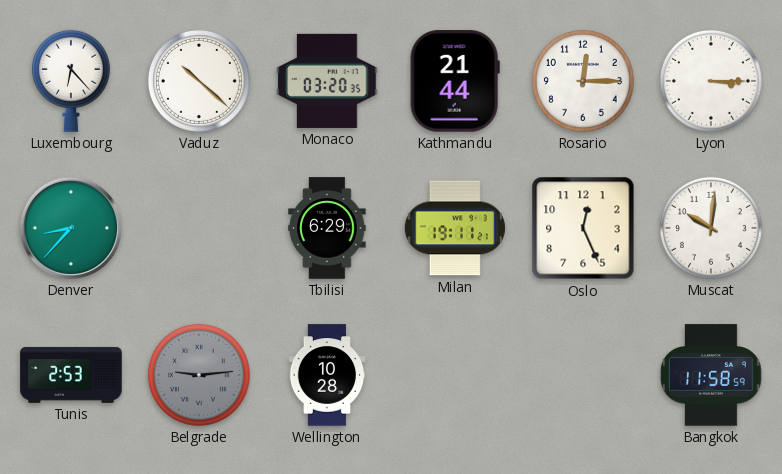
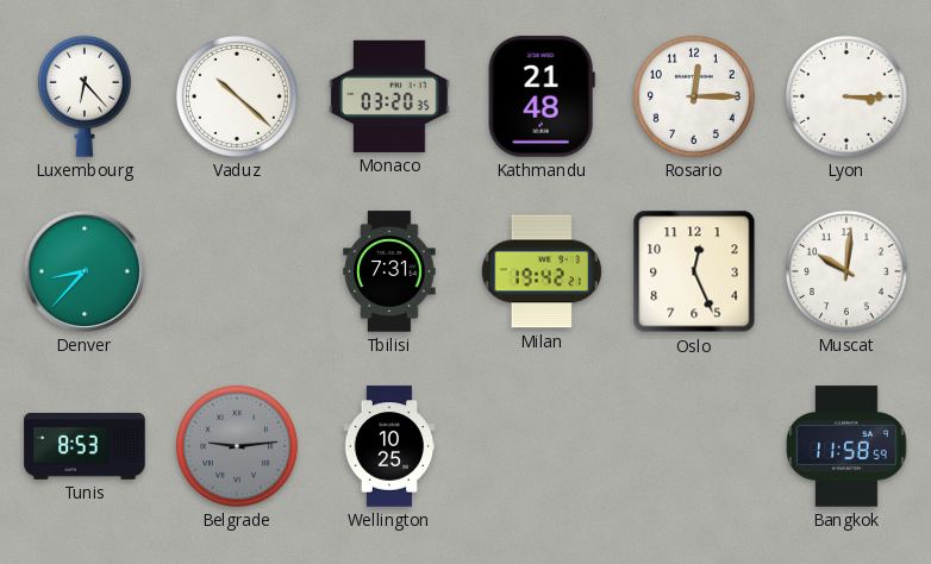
Kathmandu: 21:44 -> 21:48
Tbilisi: 6:29 -> 7:31
Milan: 19:11 -> 19:42
Tunis: 2:53 -> 8:53
Wellington: 10:28 -> 10:25
